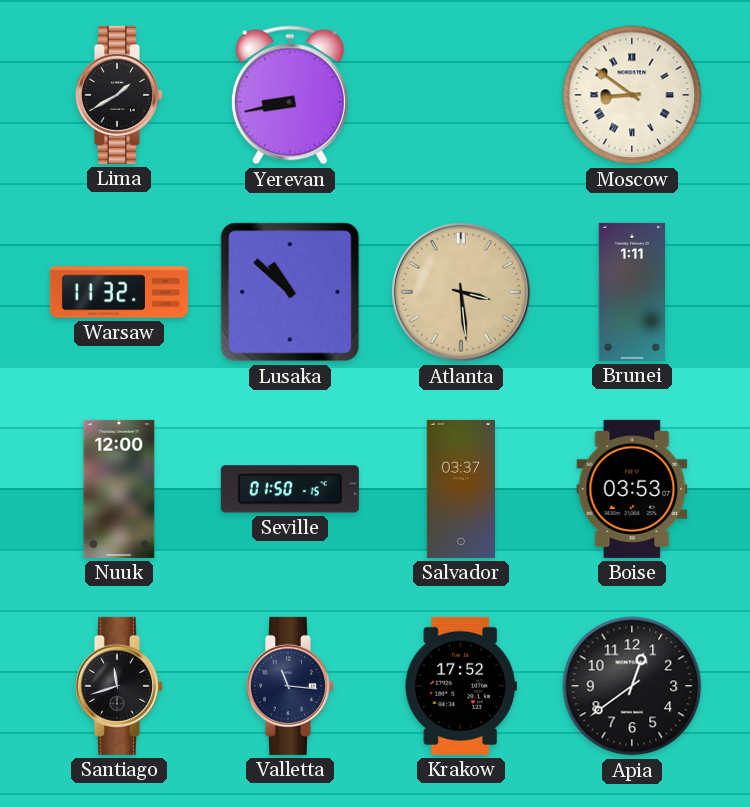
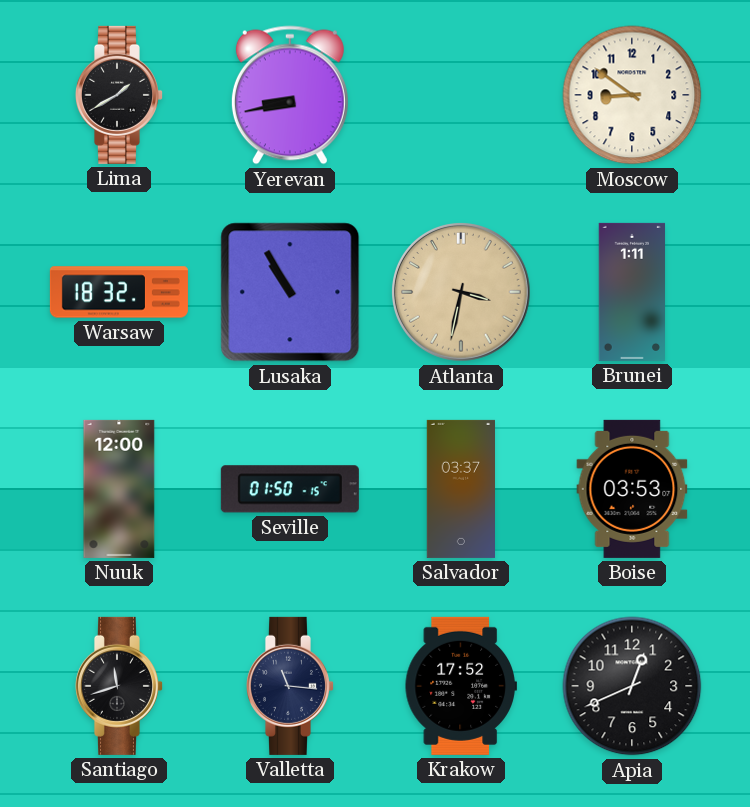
Moscow numerals: Roman -> Arabic
Warsaw: 11:32 -> 18:32
Lusaka: 10:52 -> 10:55
Atlanta: 3:29 -> 3:32
Apia: 12:39 -> 12:41
